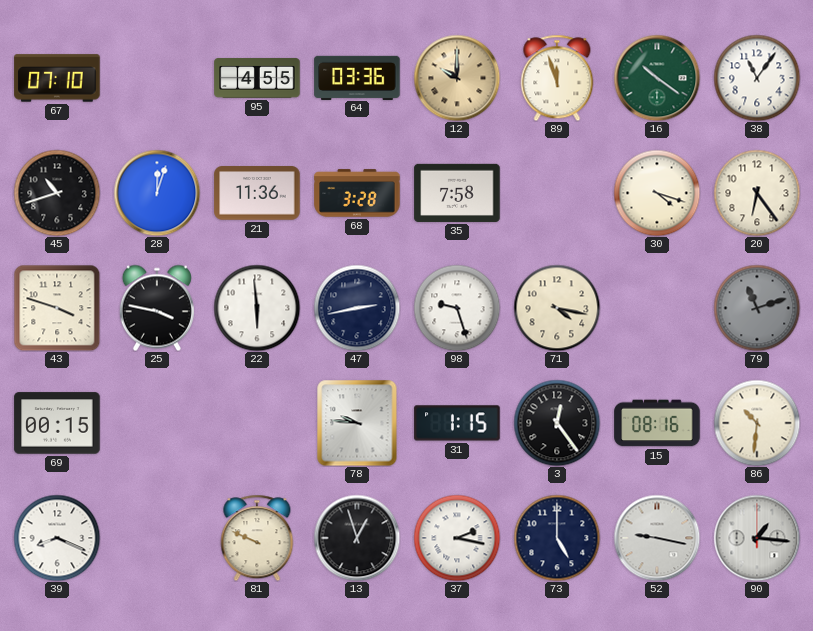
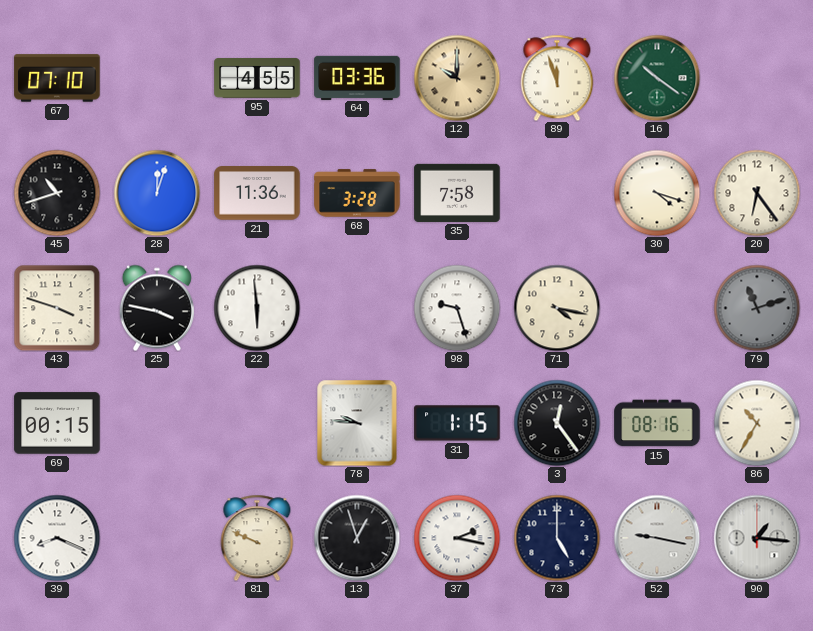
38: 11:06 -> none
47: 2:43 -> none
86: 10:31 -> 10:35
